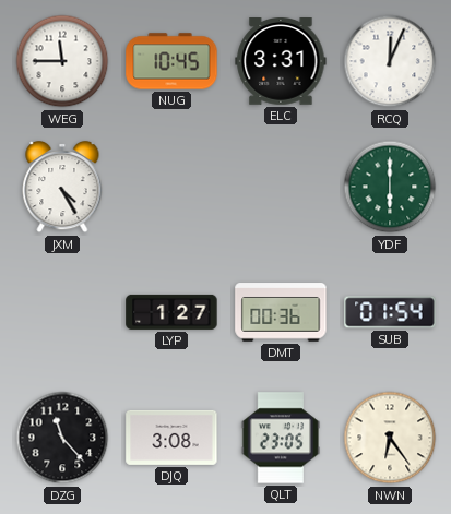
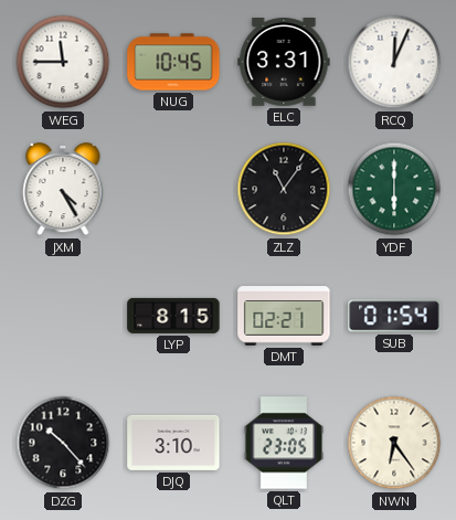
ZLZ: none -> 11:06
LYP: 1:27 -> 8:15
DMT: 00:36 -> 02:21
DZG: 11:23 -> 10:23
DJQ: 3:08 -> 3:10
